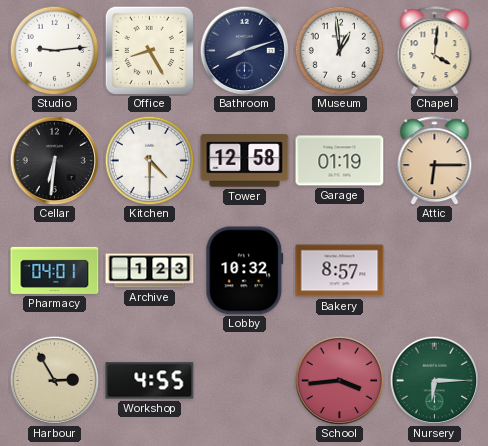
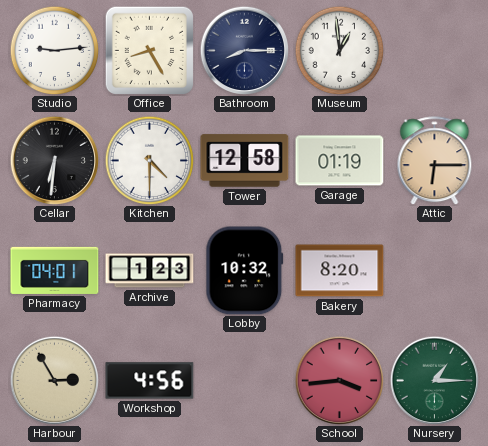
Bathroom: 8:12 -> 8:15
Chapel: 4:01 -> none
Bakery: 8:57 -> 8:20
Workshop: 4:55 -> 4:56
Nursery: 6:15 -> 1:15
